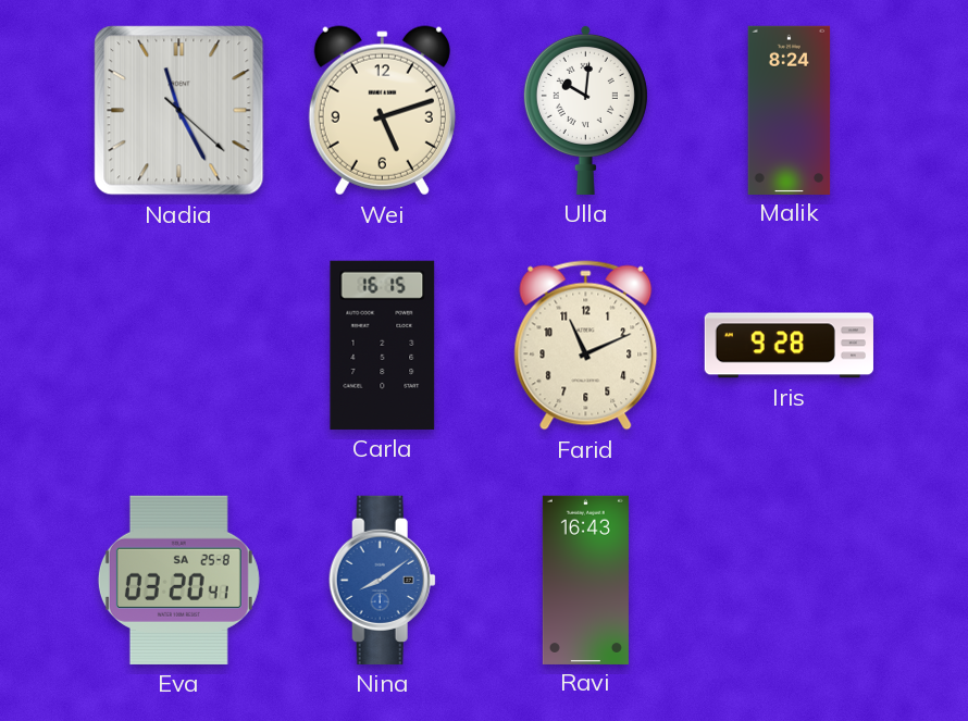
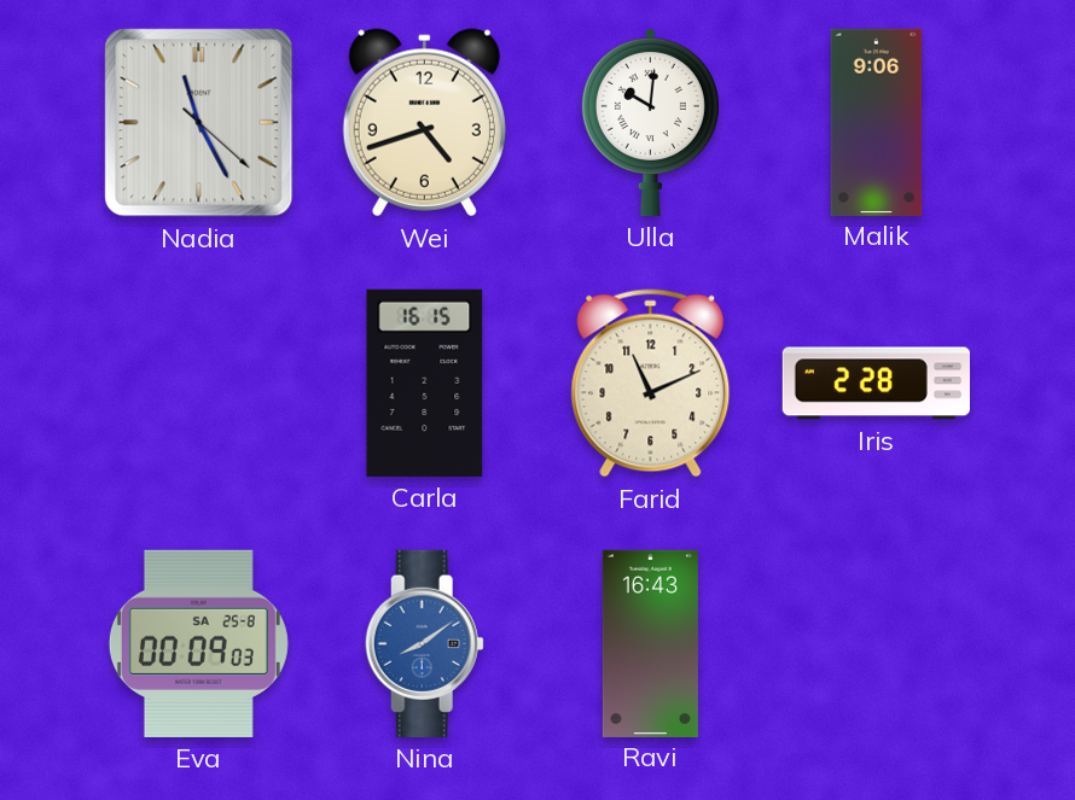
Wei: 5:12 -> 4:42
Malik: 8:24 -> 9:06
Iris: 9:28 -> 2:28
Eva: 03:20 -> 00:09
